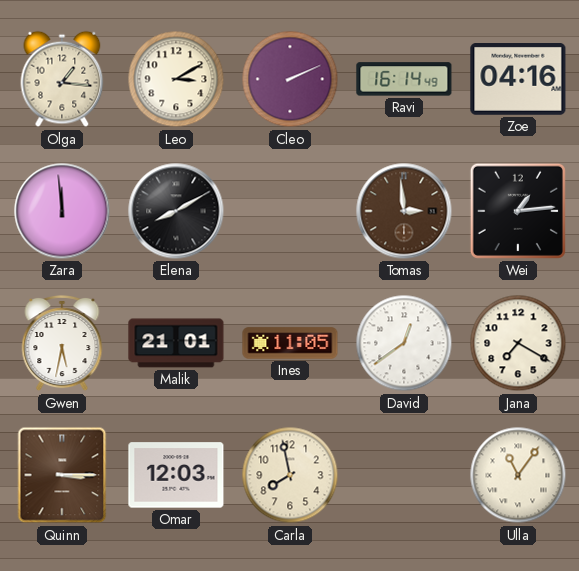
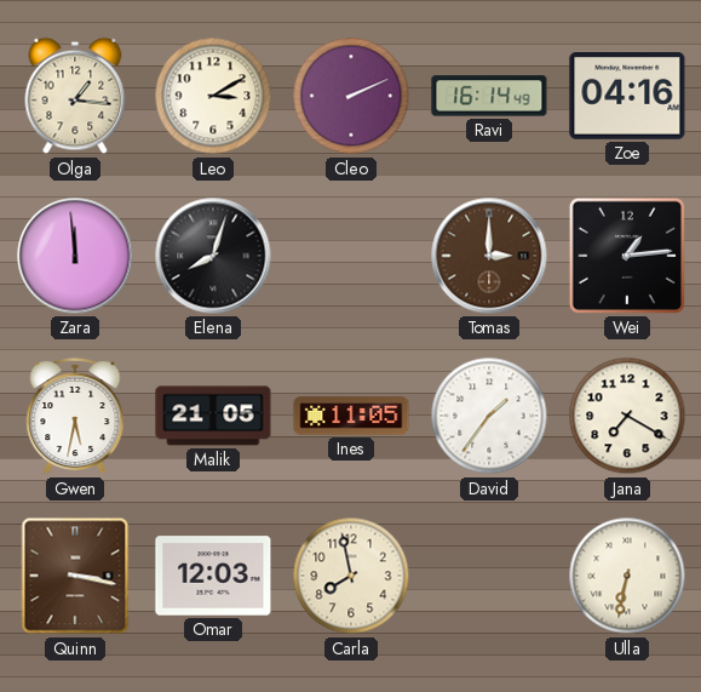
Elena: 8:10 -> 8:03
Tomas: 2:59 -> 3:00
Malik: 21:01 -> 21:05
David: 12:39 -> 1:36
Quinn: 3:15 -> 3:17
Ulla: 11:06 -> 6:32
